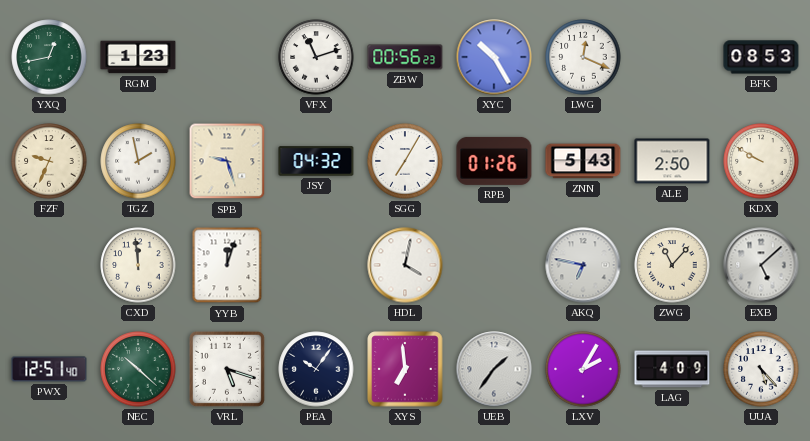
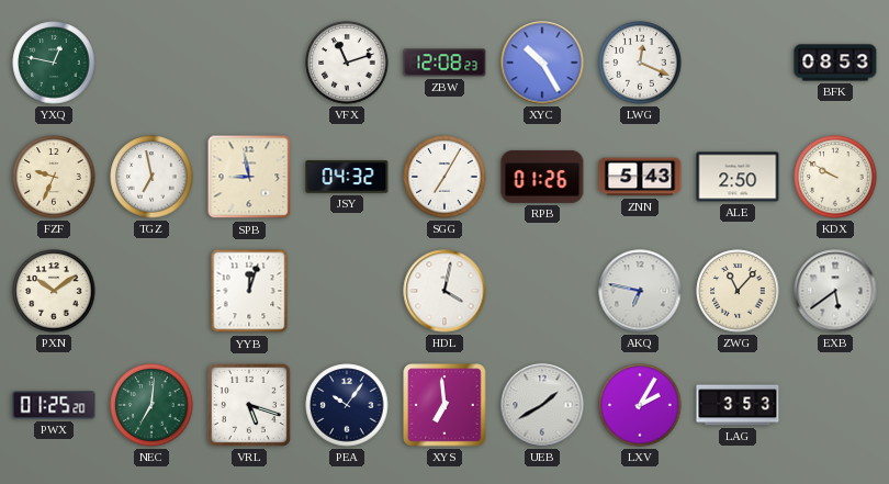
YXQ: 12:43 -> 12:47
RGM: 1:23 -> none
ZBW: 00:56 -> 12:08
TGZ: 1:58 -> 6:58
SPB: 9:27 -> 8:58
PXN: none -> 10:09
CXD: 11:59 -> none
EXB: 5:08 -> 5:39
PWX: 12:51 -> 01:25
NEC: 10:22 -> 7:01
UEB: 1:36 -> 1:40
LAG: 4:09 -> 3:53
UUA: 5:23 -> none
